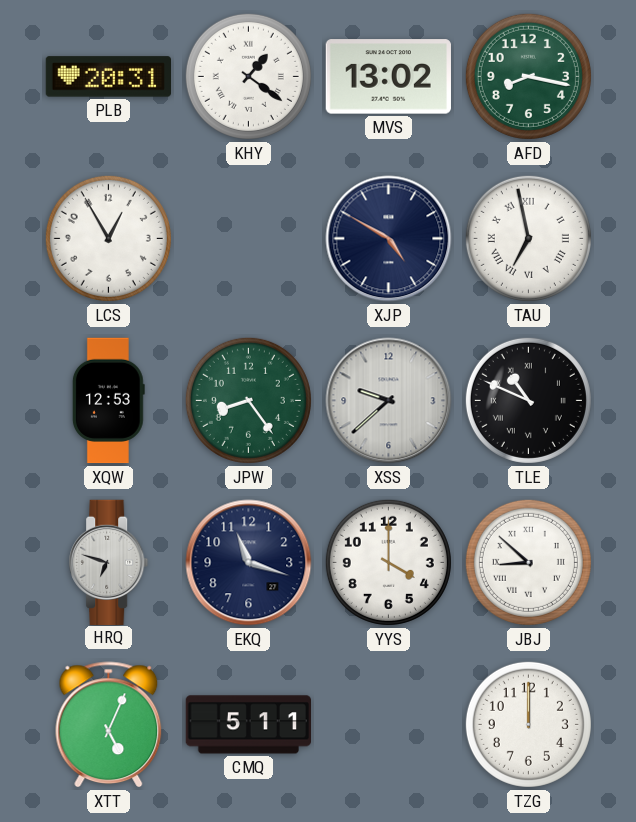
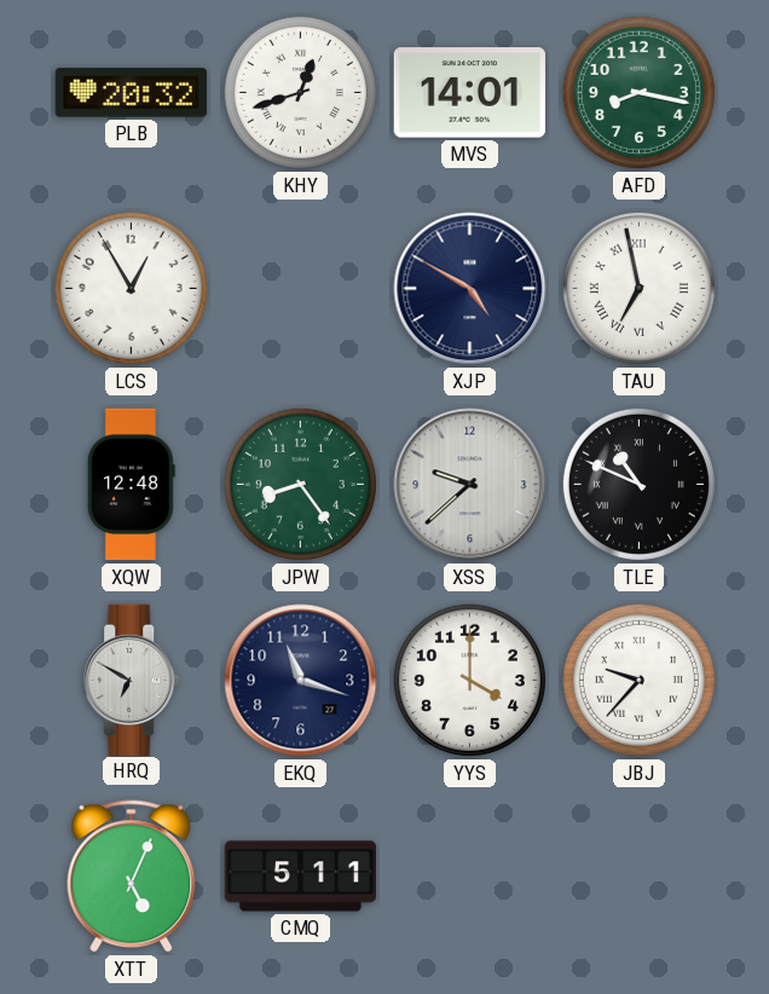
PLB: 20:31 -> 20:32
KHY: 1:21 -> 12:42
MVS: 13:02 -> 14:01
XQW: 12:53 -> 12:48
HRQ: 6:48 -> 6:50
JBJ: 8:52 -> 9:37
TZG: 12:00 -> none
